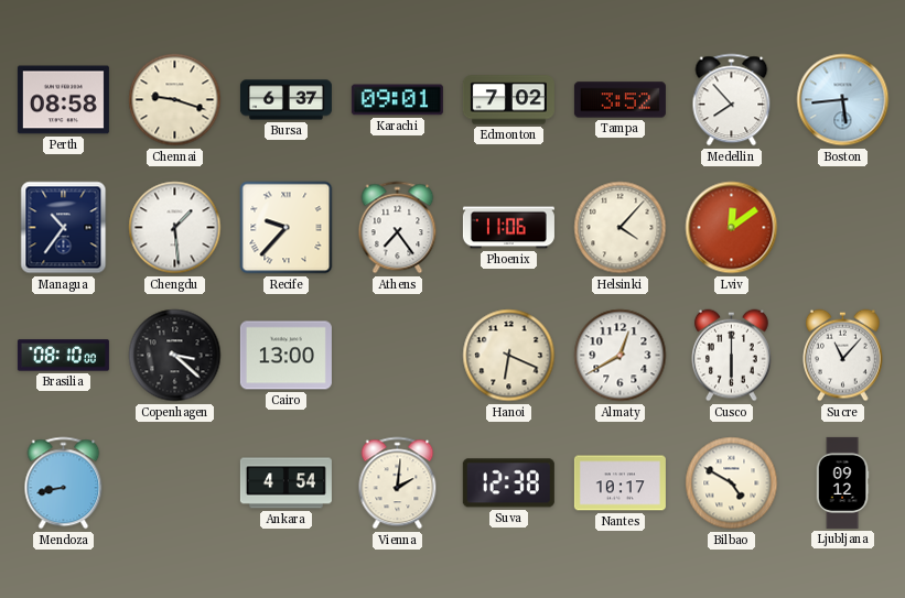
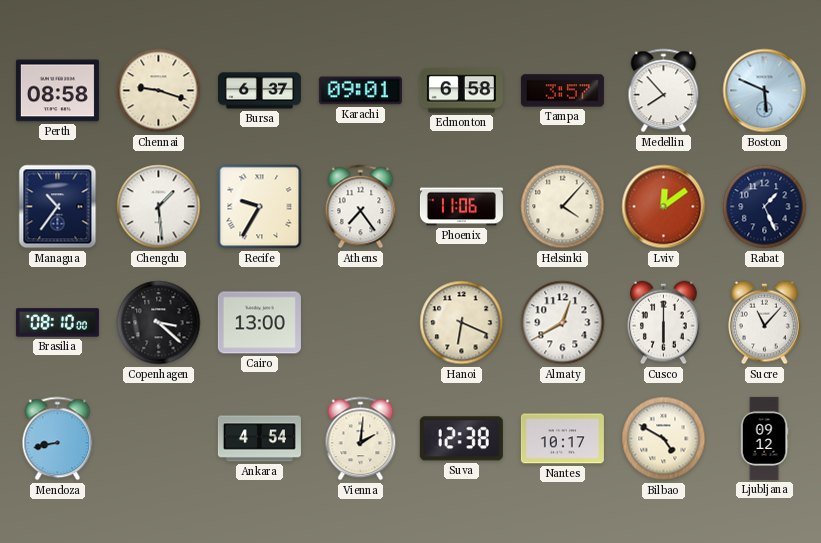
Edmonton: 7:02 -> 6:58
Tampa: 3:52 -> 3:57
Boston: 5:44 -> 5:49
Recife: 9:37 -> 9:35
Rabat: none -> 1:26
